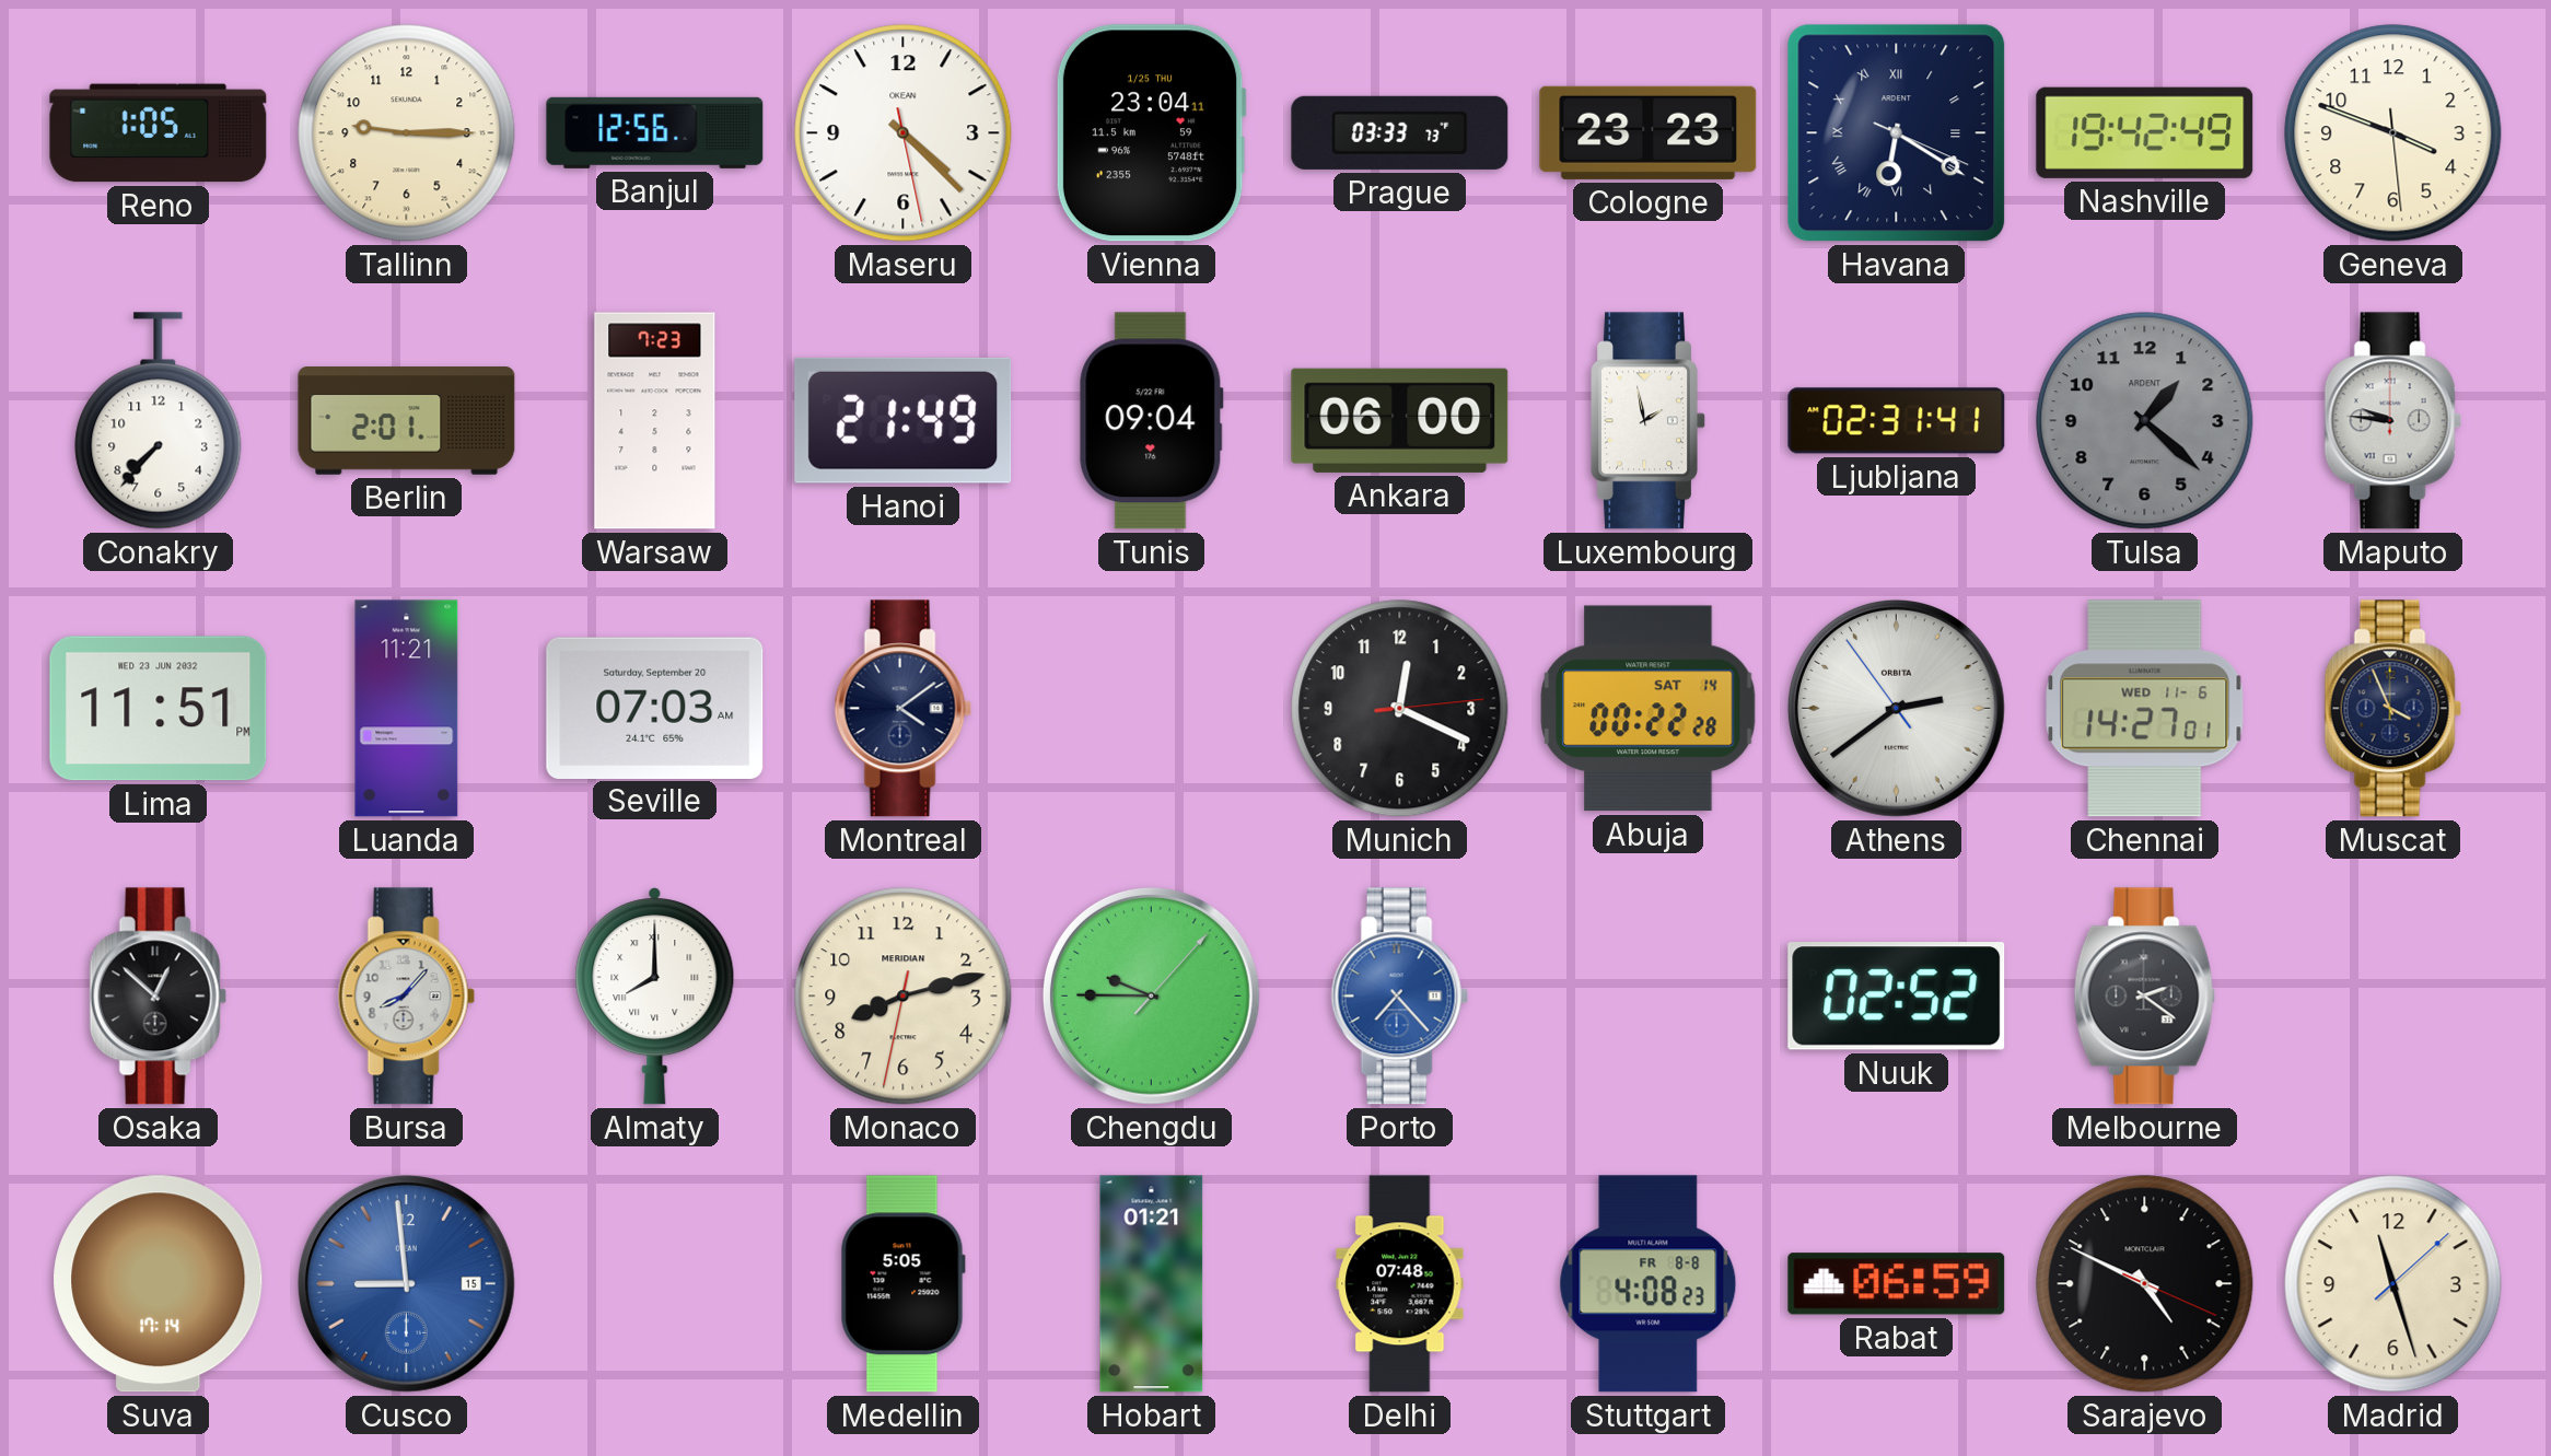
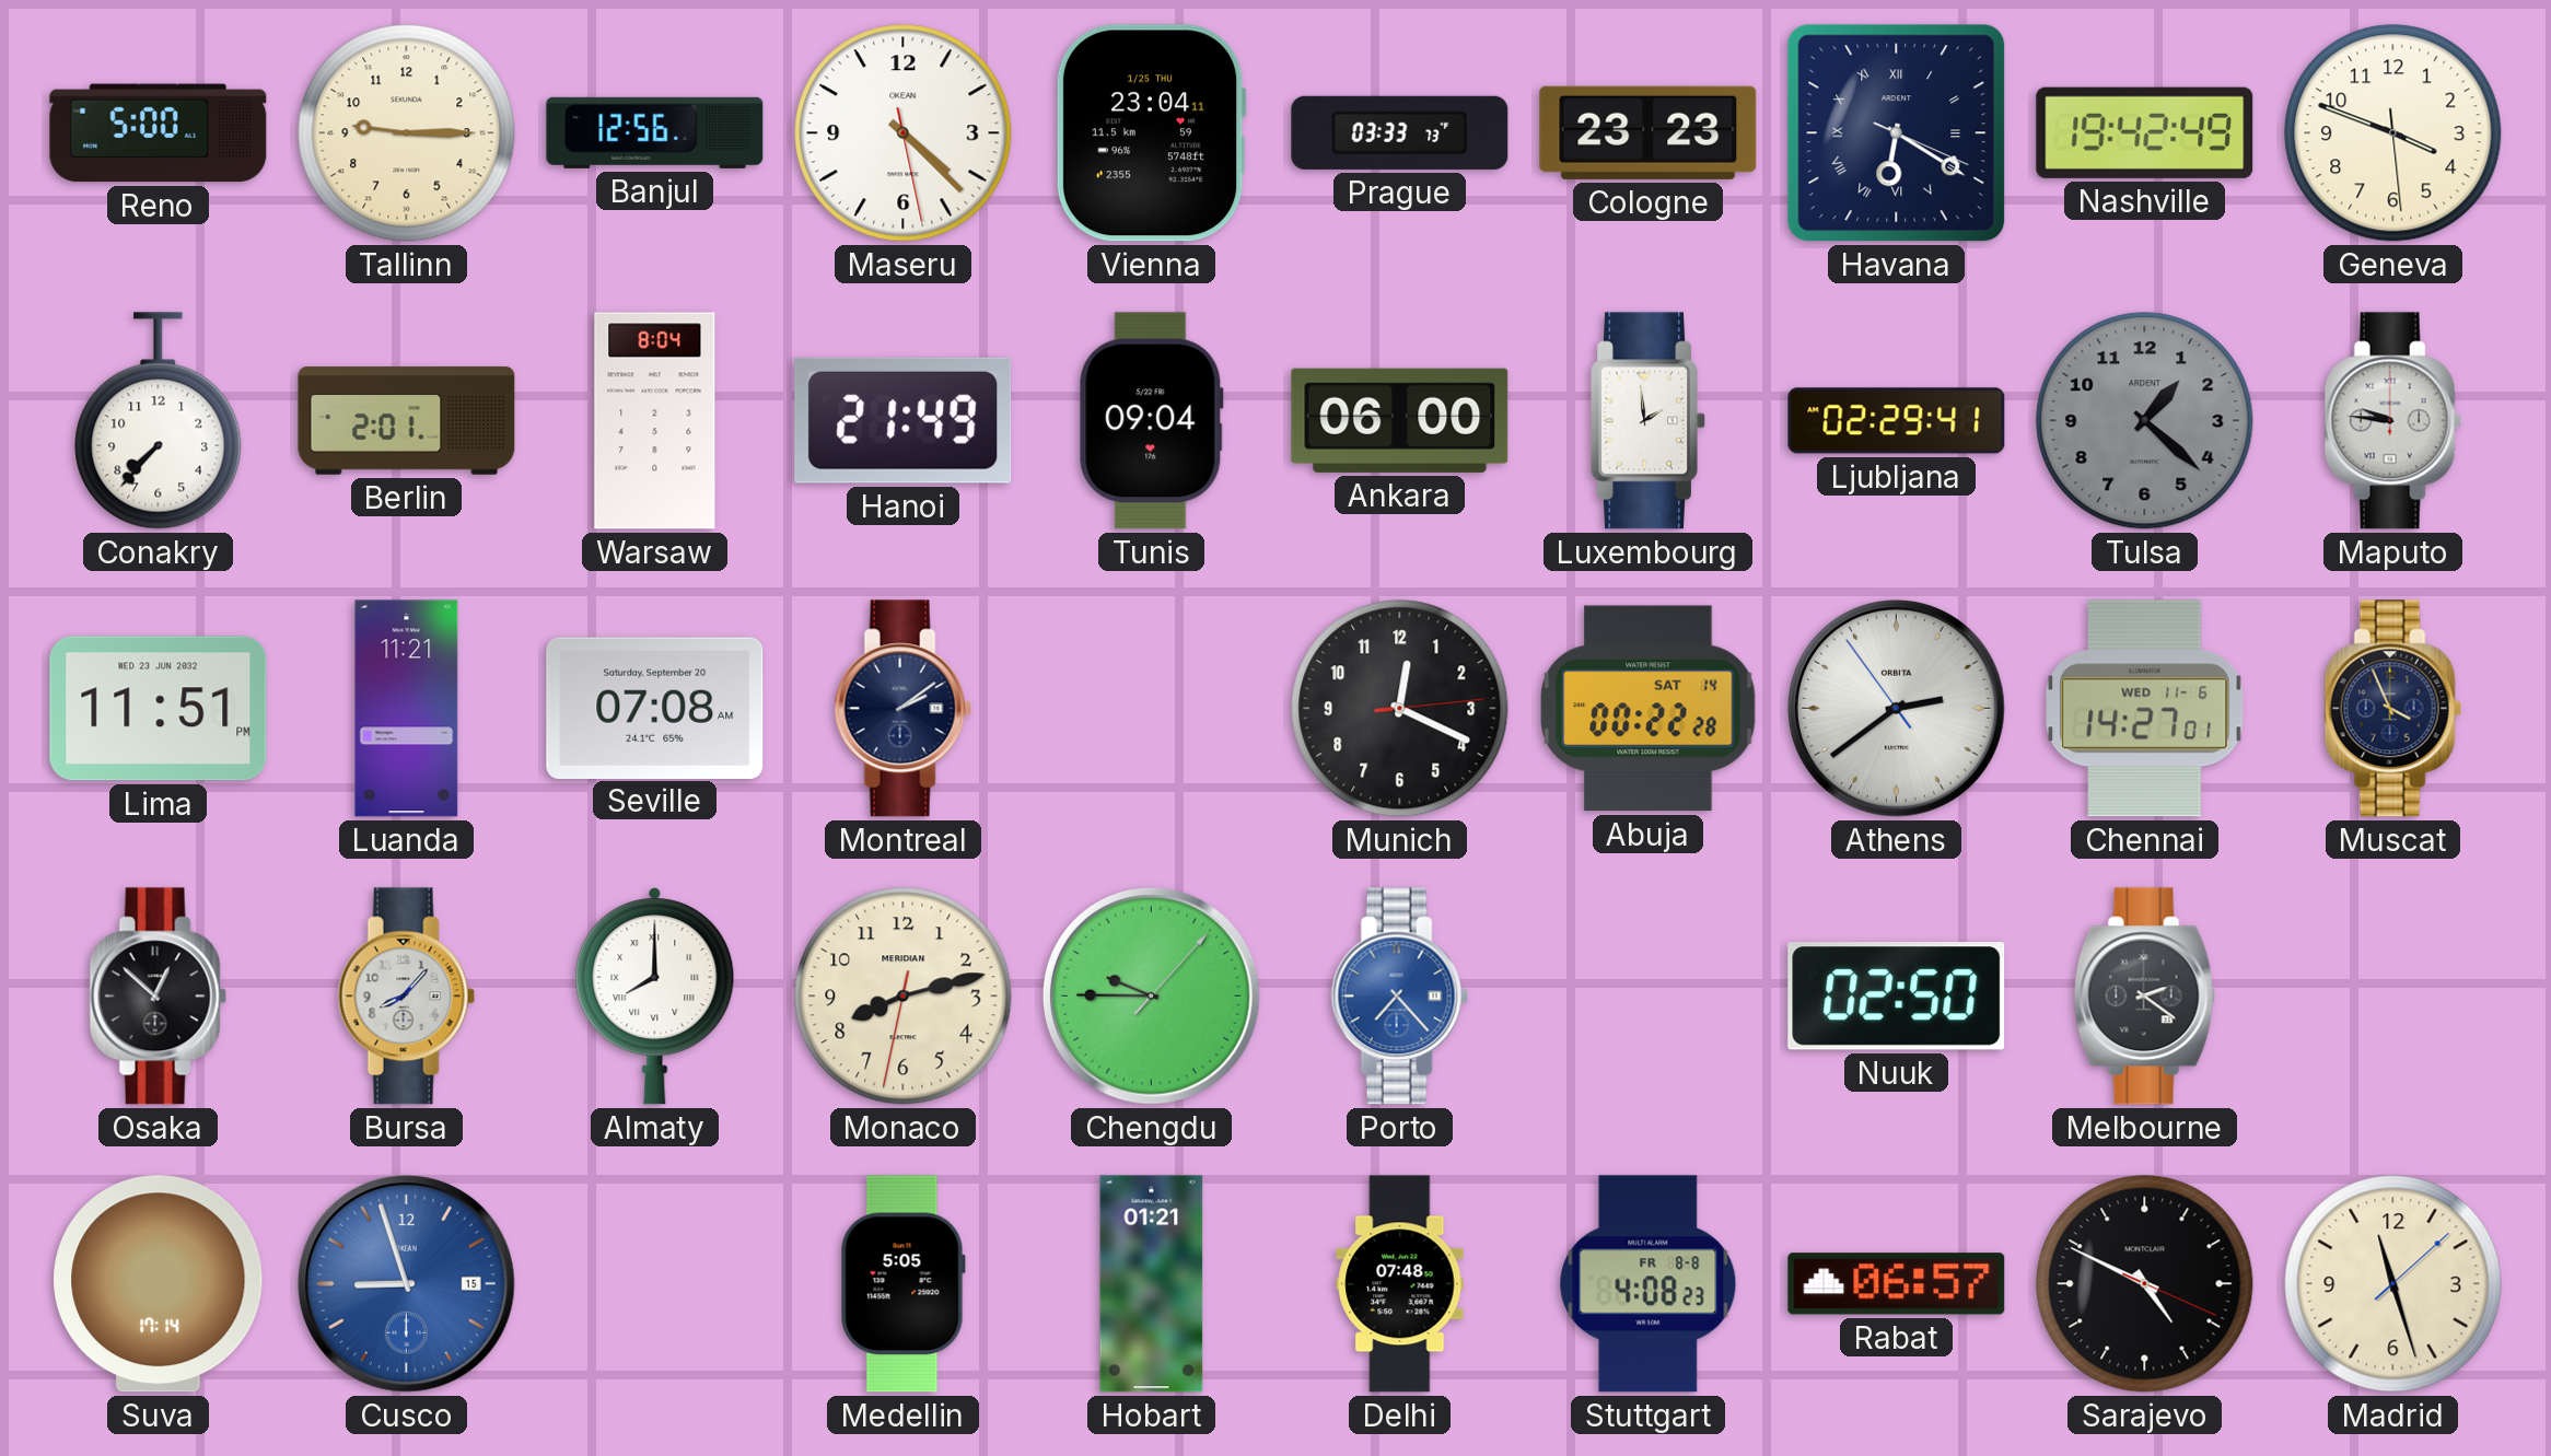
Reno: 1:05 -> 5:00
Warsaw: 7:23 -> 8:04
Luxembourg: 1:58 -> 1:59
Ljubljana: 02:31 -> 02:29
Seville: 07:03 -> 07:08
Montreal: 4:09 -> 2:09
Nuuk: 02:52 -> 02:50
Cusco: 8:59 -> 8:57
Rabat: 06:59 -> 06:57
